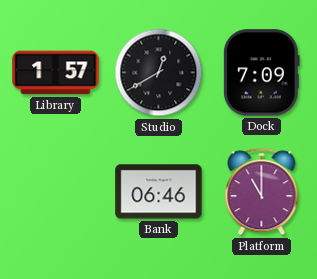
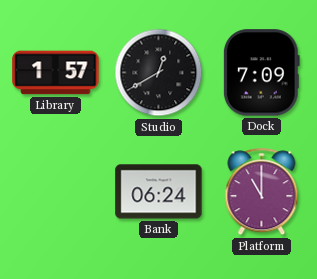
Bank: 06:46 -> 06:24
